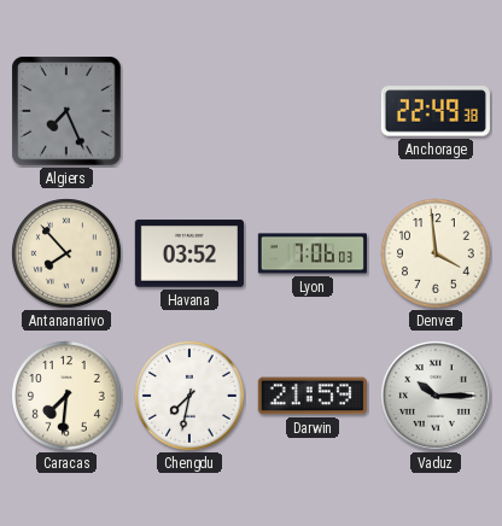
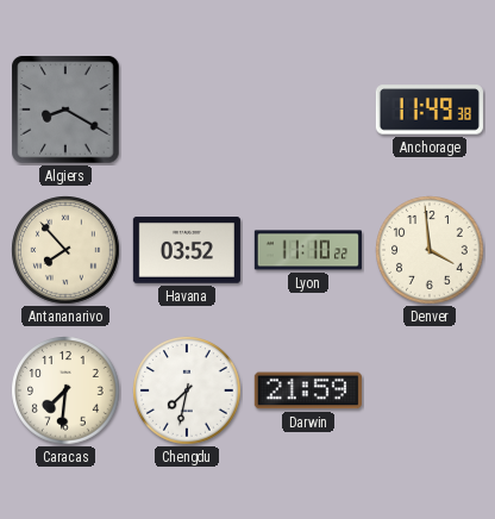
Algiers: 7:26 -> 8:20
Anchorage: 22:49 -> 11:49
Lyon: 7:06 -> 11:10
Vaduz: 10:15 -> none
